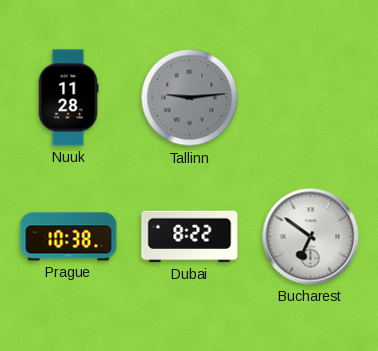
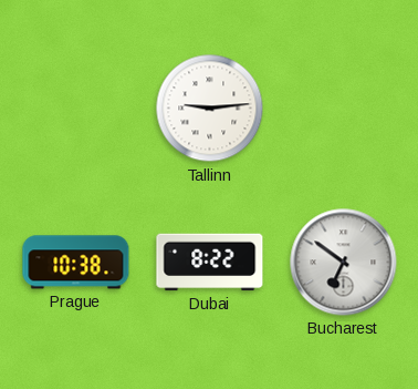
Nuuk: 11:28 -> none
Tallinn dial: grey -> white
